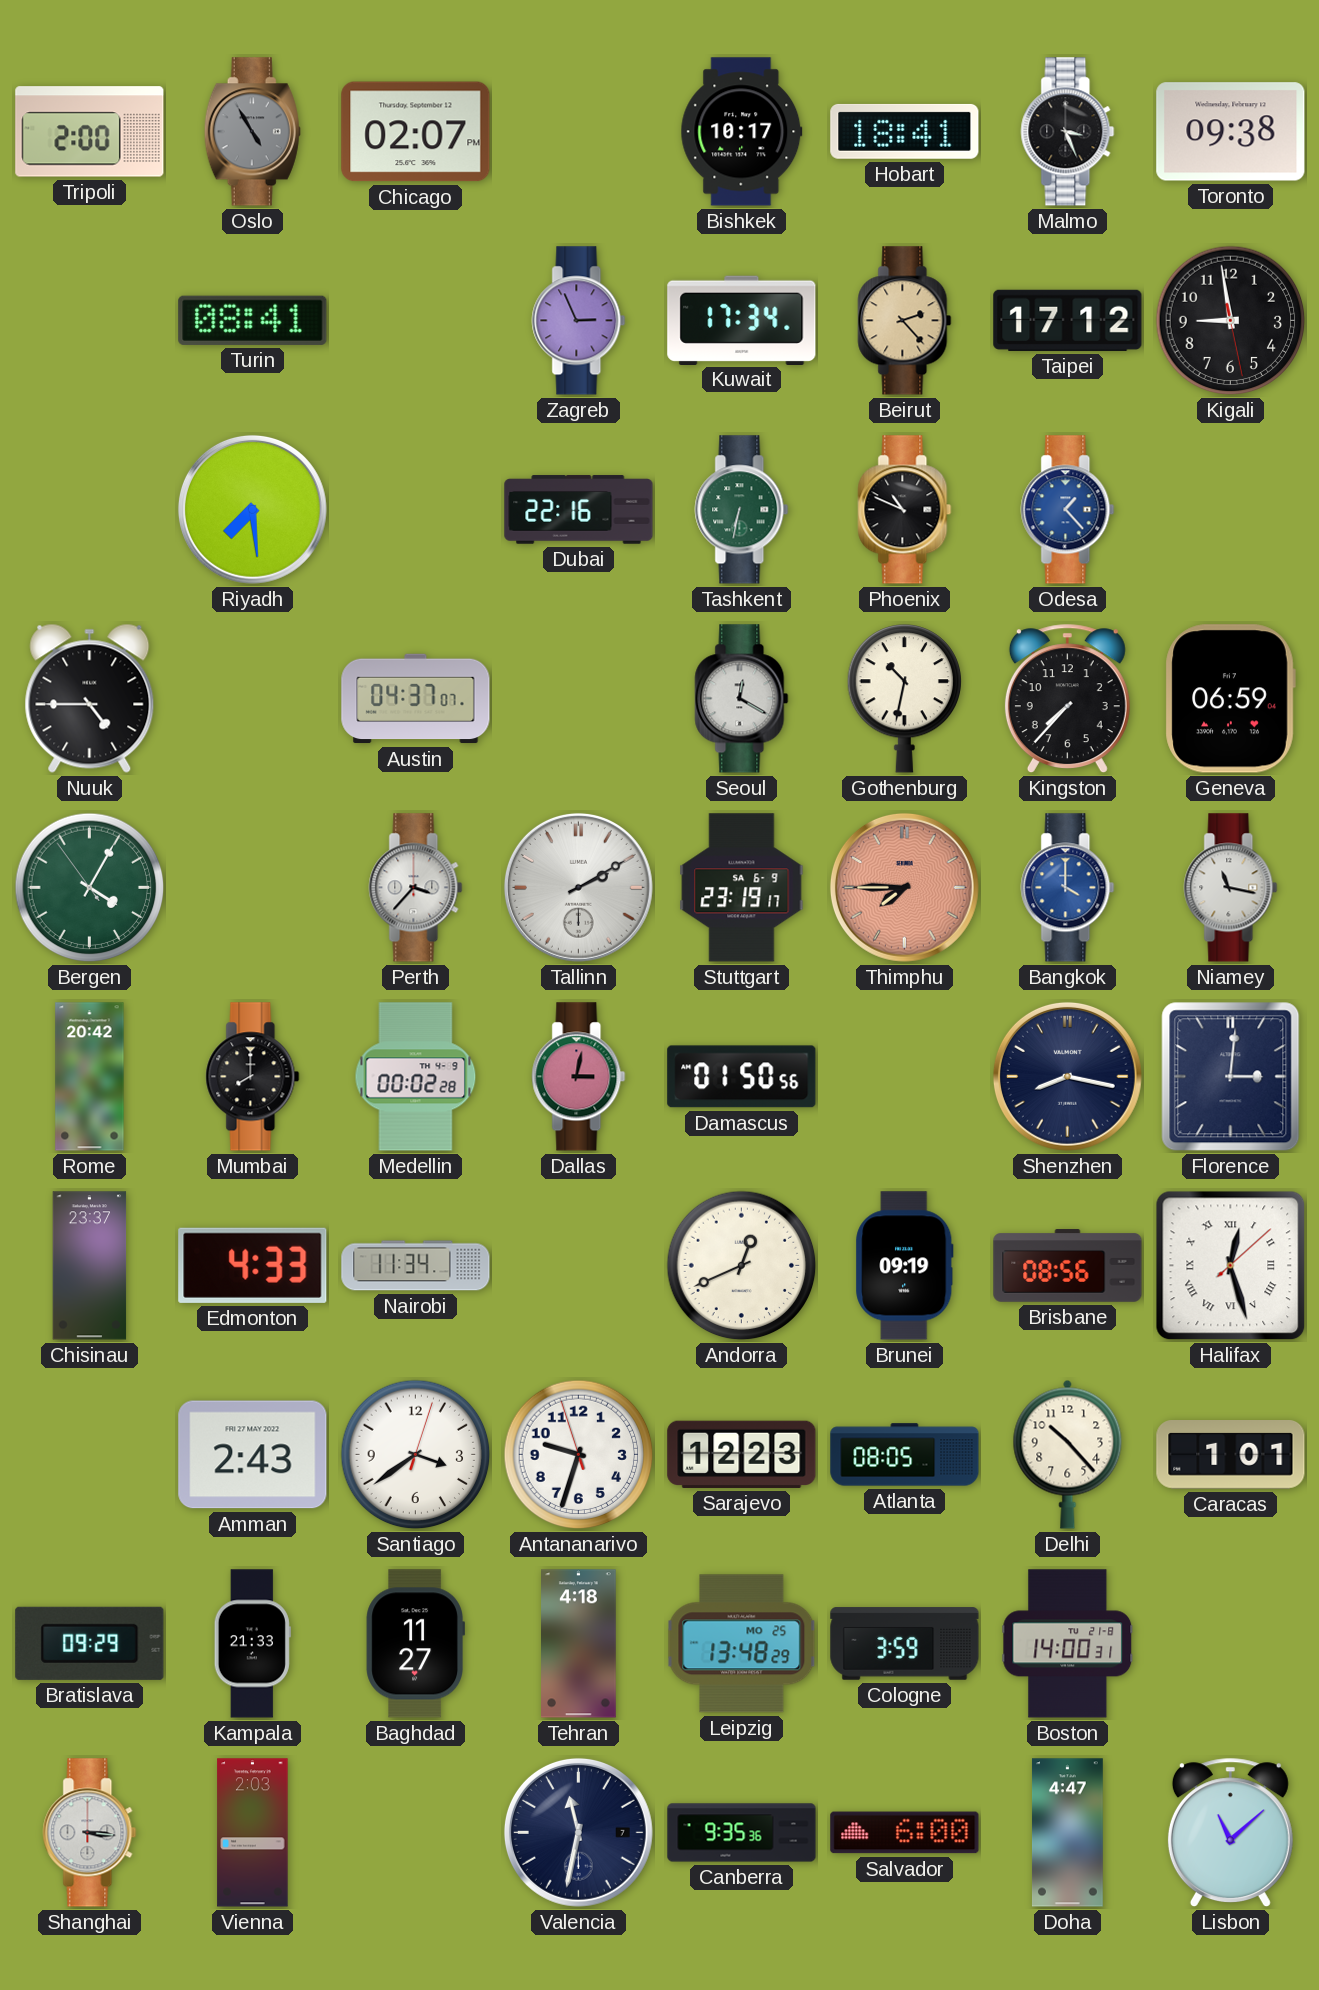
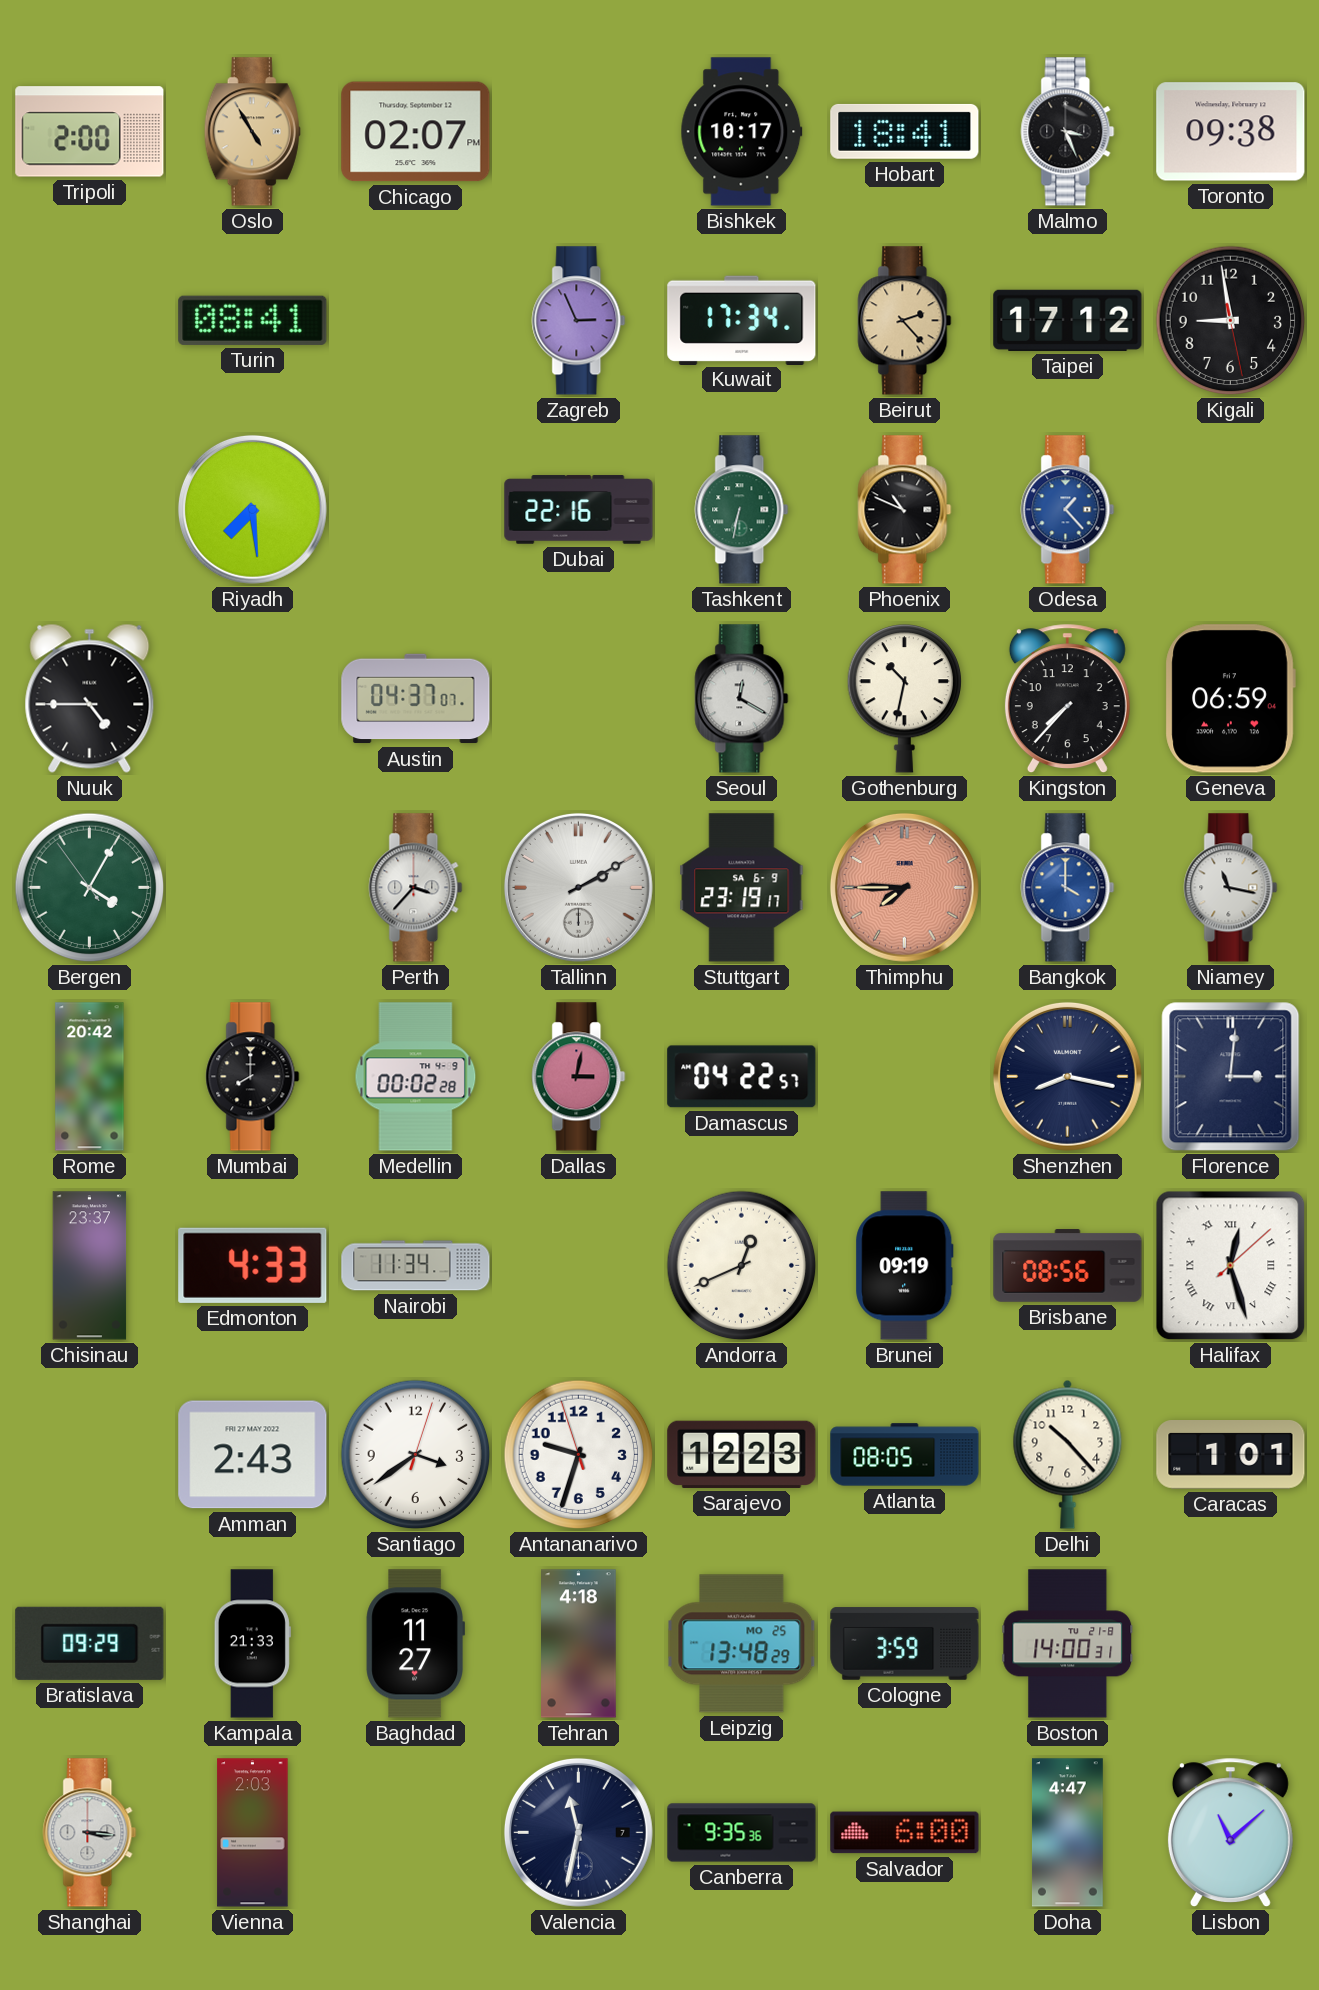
Oslo dial: grey -> champagne
Damascus: 01:50 -> 04:22
